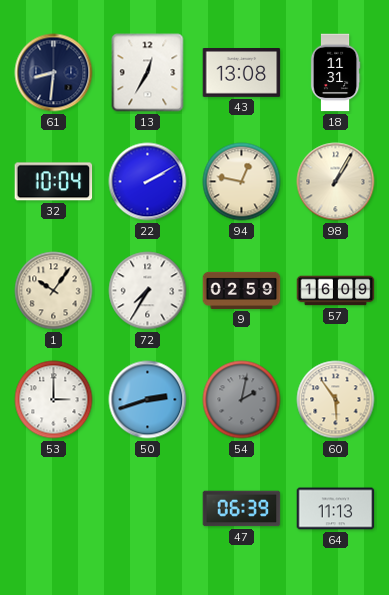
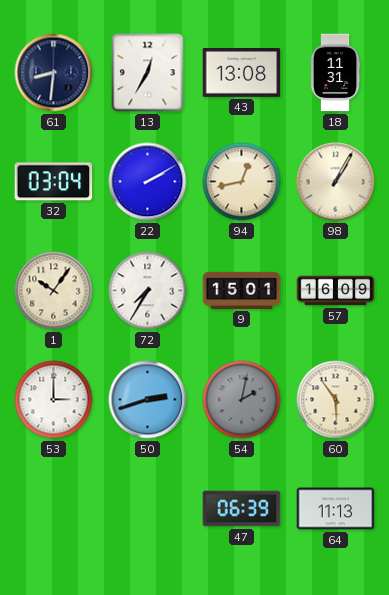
32: 10:04 -> 03:04
94: 12:47 -> 12:43
9: 02:59 -> 15:01
